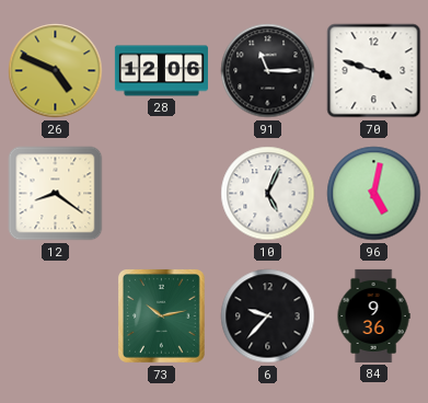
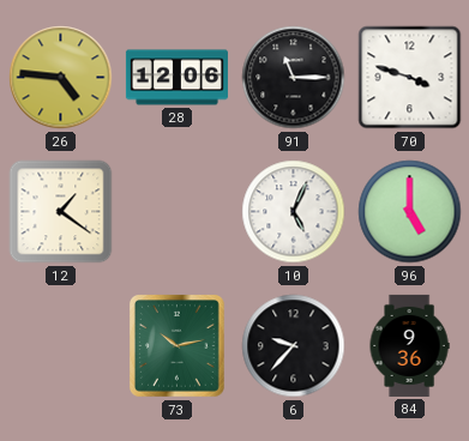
26: 4:49 -> 4:46
12: 8:21 -> 1:21
96: 5:02 -> 5:00
